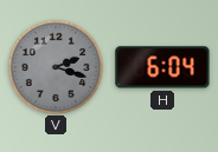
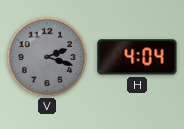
H: 6:04 -> 4:04
